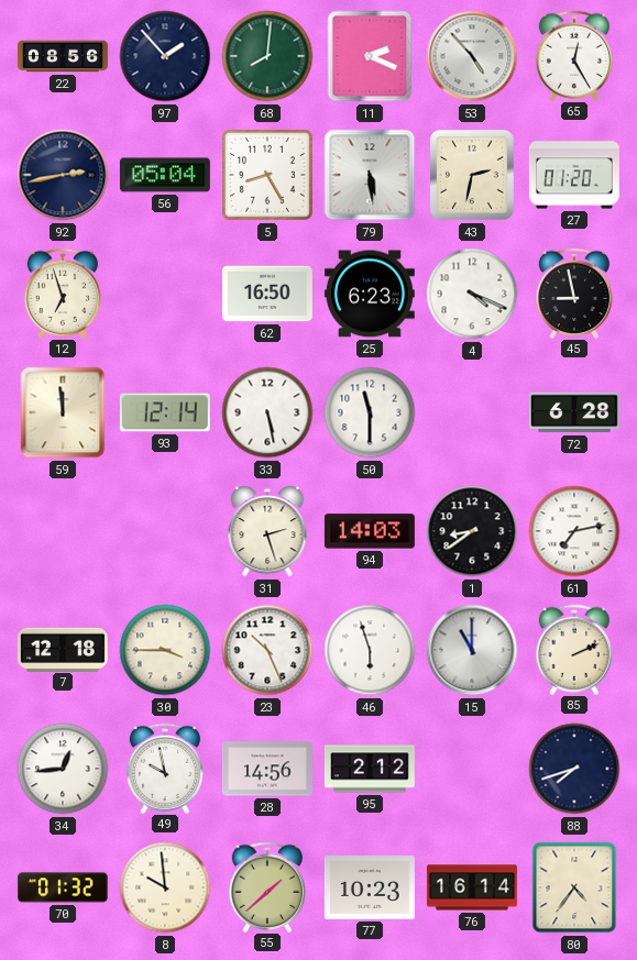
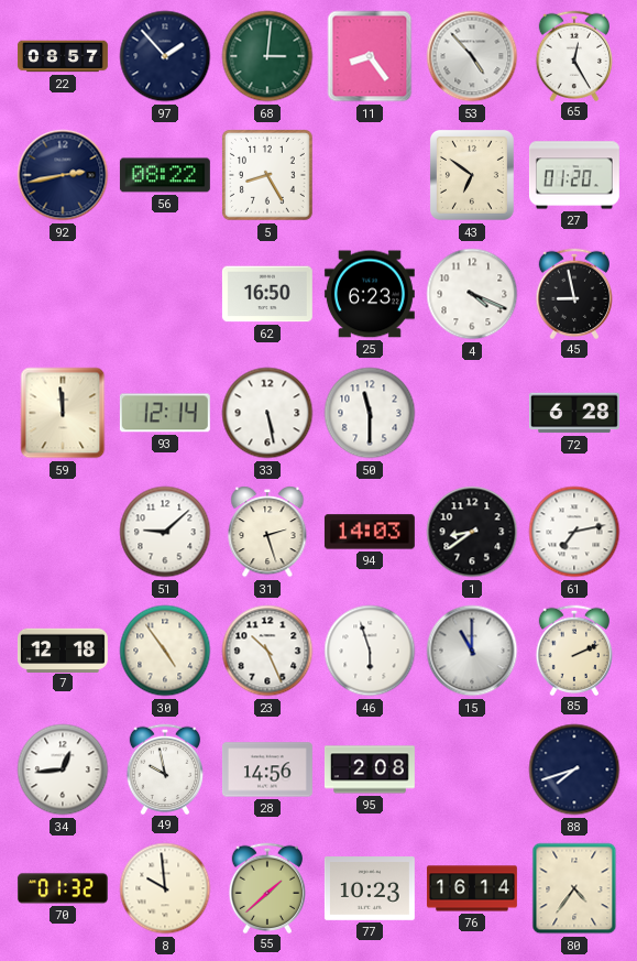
22: 08:56 -> 08:57
68: 8:01 -> 3:01
11: 2:19 -> 8:24
56: 05:04 -> 08:22
79: 5:29 -> none
43: 2:32 -> 6:51
12: 6:57 -> none
51: none -> 9:08
30: 3:45 -> 4:54
95: 2:12 -> 2:08
